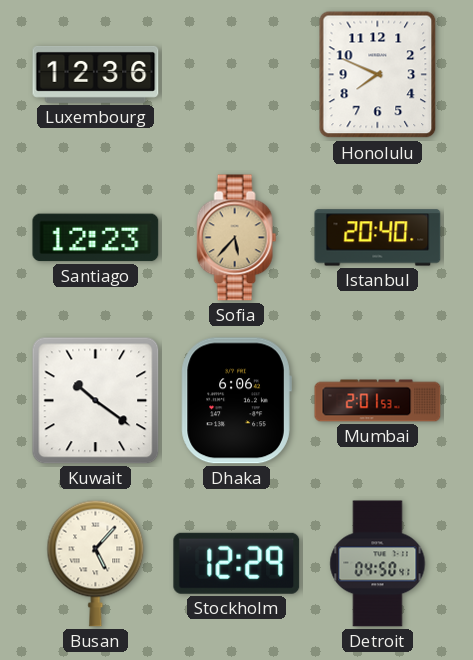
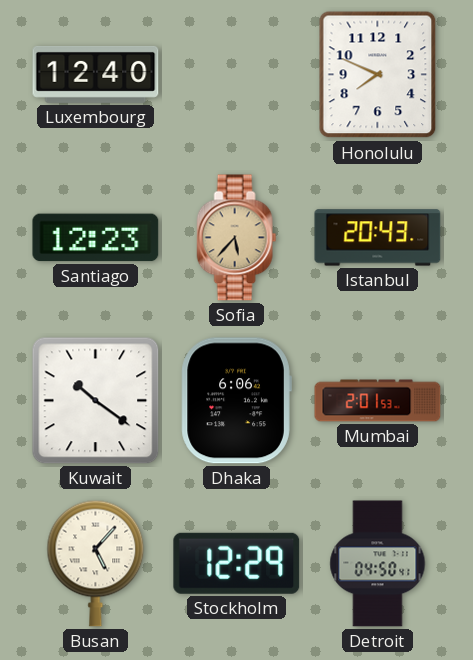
Luxembourg: 12:36 -> 12:40
Istanbul: 20:40 -> 20:43
